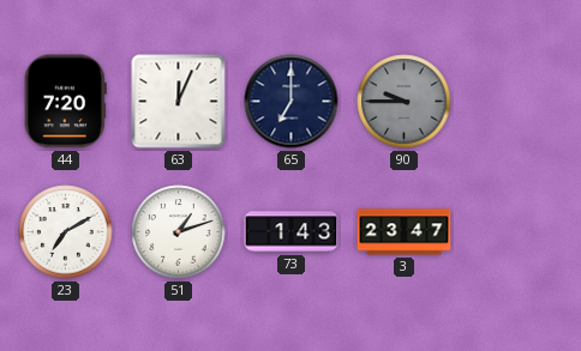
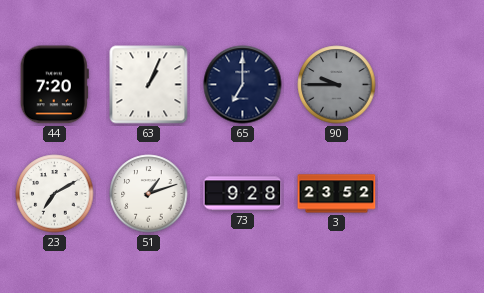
63: 12:04 -> 1:04
73: 1:43 -> 9:28
3: 23:47 -> 23:52
